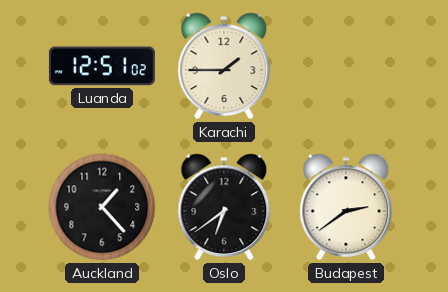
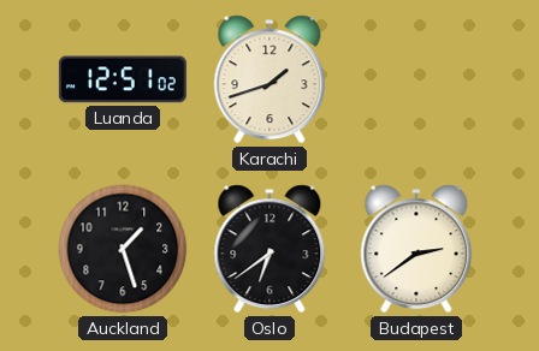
Karachi: 1:45 -> 1:42
Auckland: 1:23 -> 1:27
